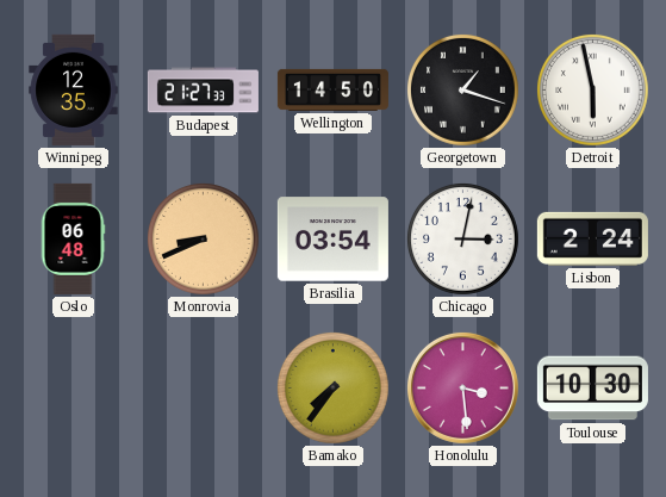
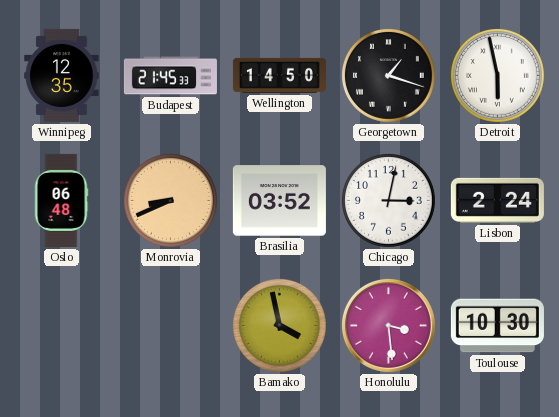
Budapest: 21:27 -> 21:45
Brasilia: 03:54 -> 03:52
Bamako: 7:36 -> 3:58
